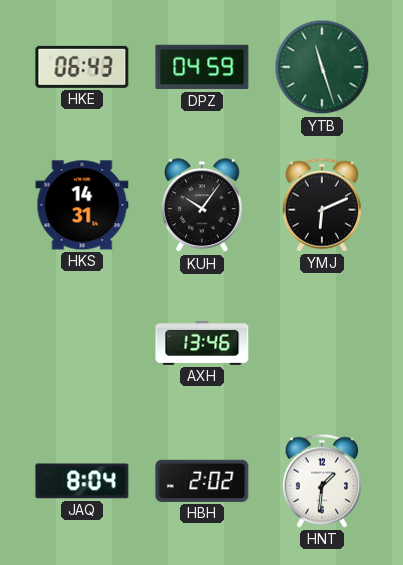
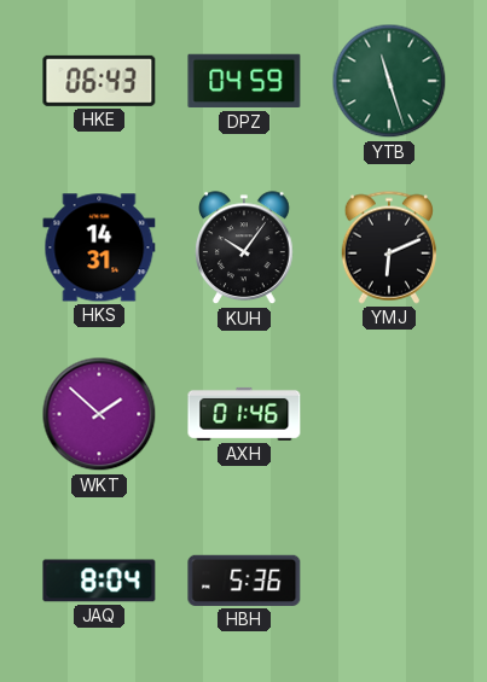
WKT: none -> 1:52
AXH: 13:46 -> 01:46
HBH: 2:02 -> 5:36
HNT: 1:31 -> none
